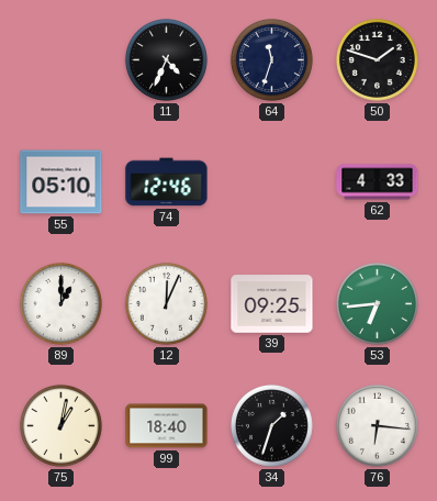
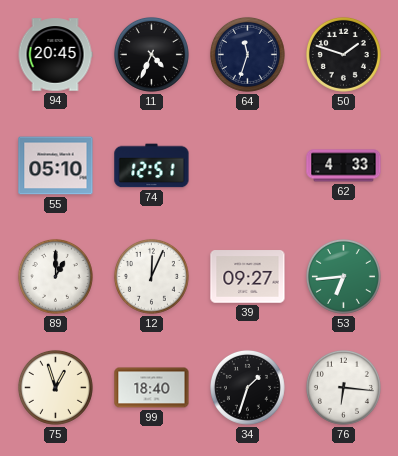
94: none -> 20:45
74: 12:46 -> 12:51
39: 09:25 -> 09:27
75: 1:02 -> 12:57
